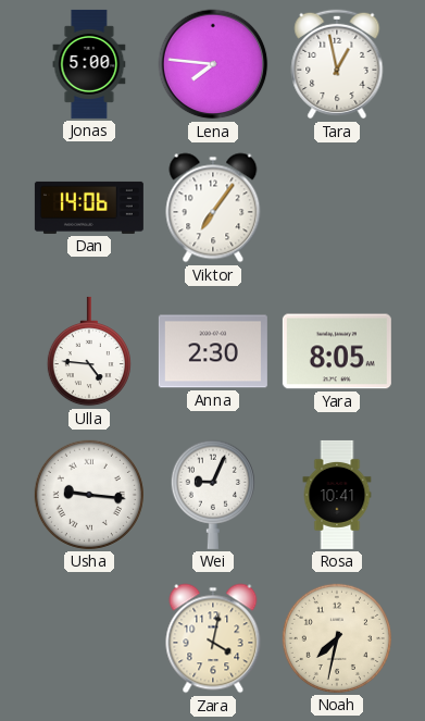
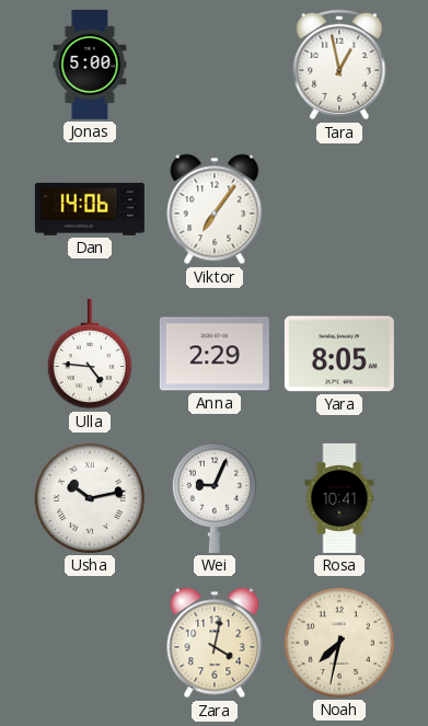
Lena: 7:46 -> none
Anna: 2:30 -> 2:29
Usha: 9:16 -> 10:13
